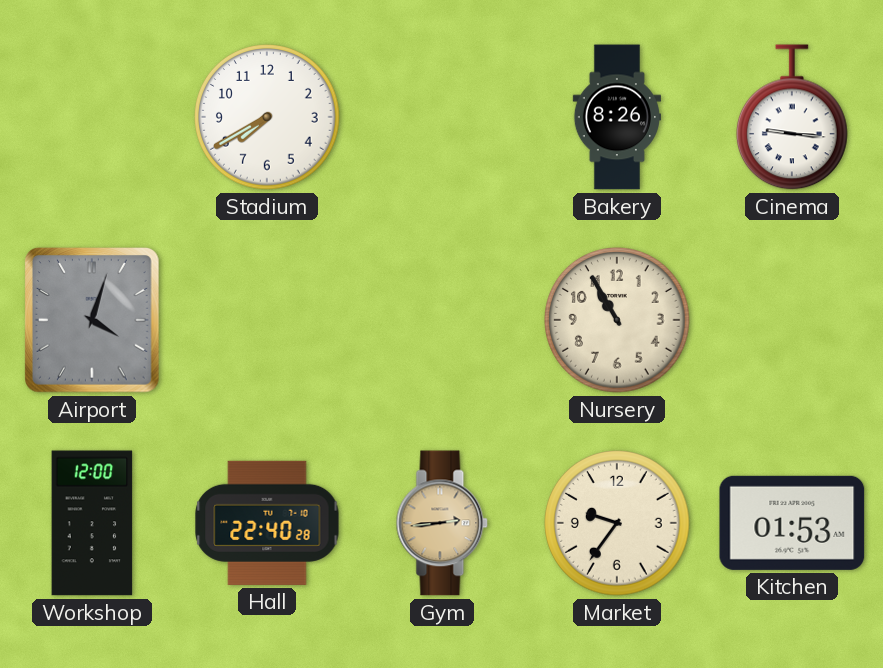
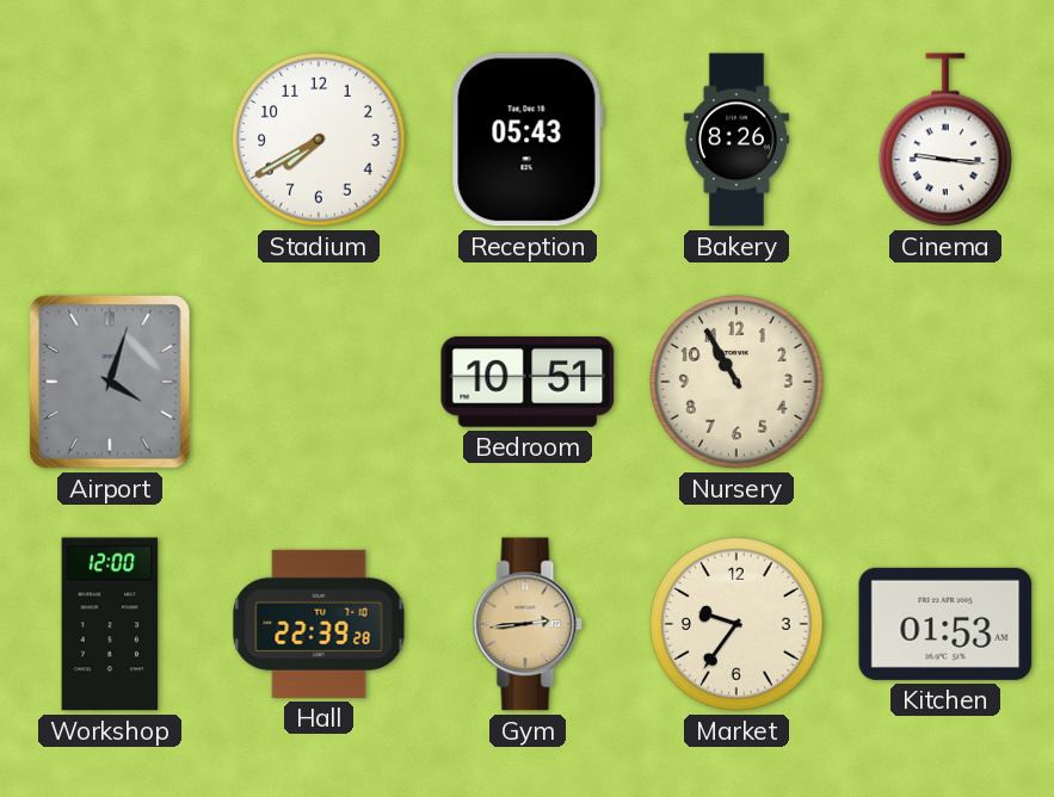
Reception: none -> 05:43
Bedroom: none -> 10:51
Hall: 22:40 -> 22:39
